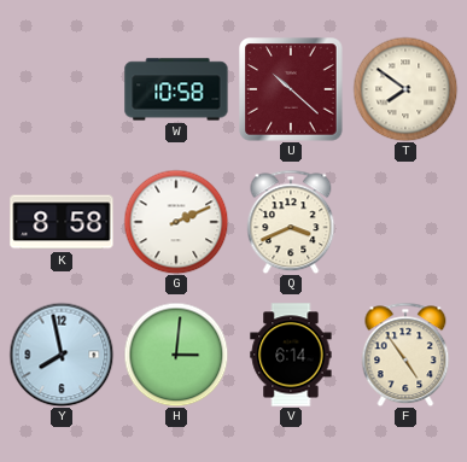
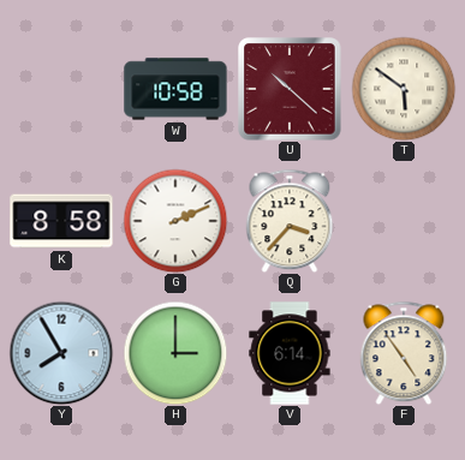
T: 7:51 -> 5:51
Q: 3:41 -> 3:37
Y: 7:58 -> 7:55
H: 3:01 -> 3:00
